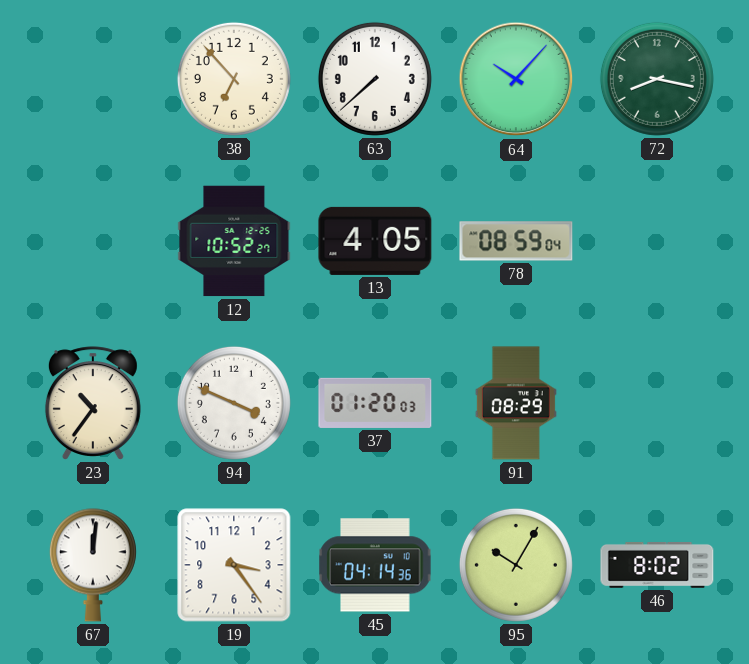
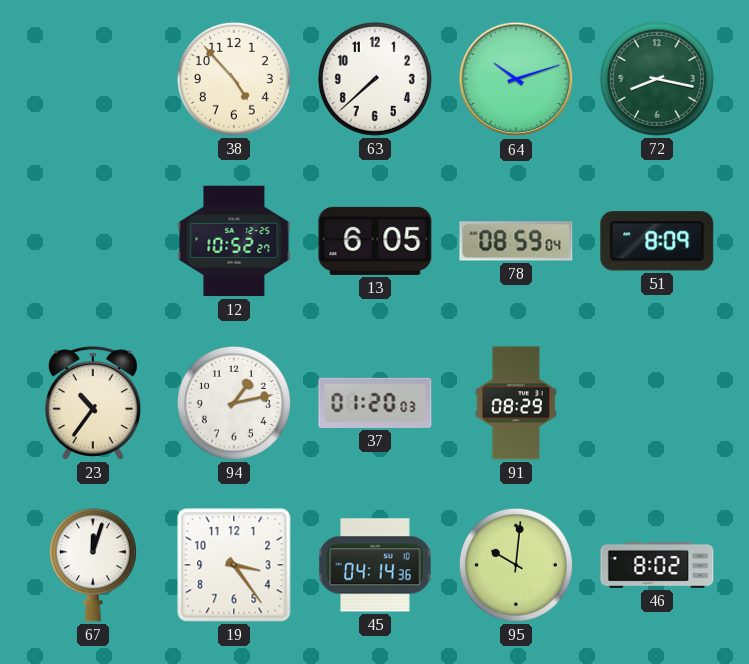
38: 6:53 -> 4:53
64: 10:07 -> 10:12
13: 4:05 -> 6:05
51: none -> 8:09
94: 3:49 -> 1:13
67: 12:01 -> 12:03
95: 10:05 -> 10:01
